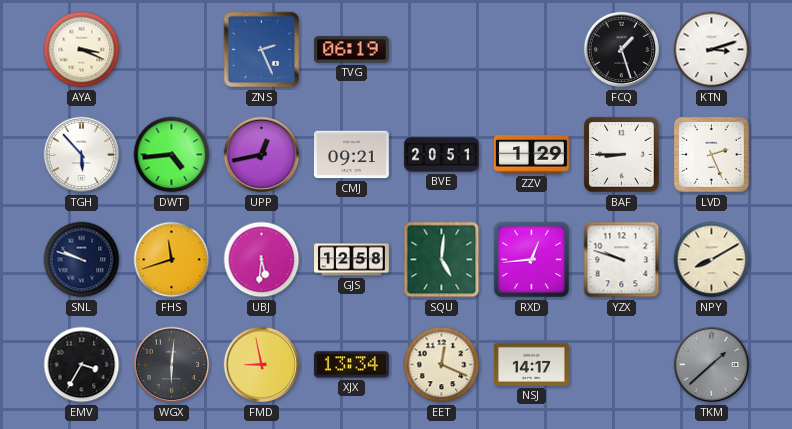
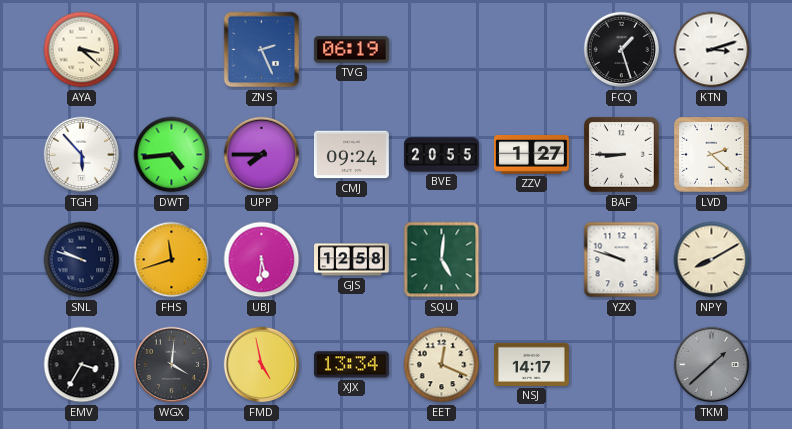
AYA: 3:19 -> 3:22
UPP: 12:43 -> 7:45
CMJ: 09:21 -> 09:24
BVE: 20:51 -> 20:55
ZZV: 1:29 -> 1:27
LVD: 2:26 -> 2:22
RXD: 12:44 -> none
WGX: 6:01 -> 4:01
FMD: 8:58 -> 4:58
